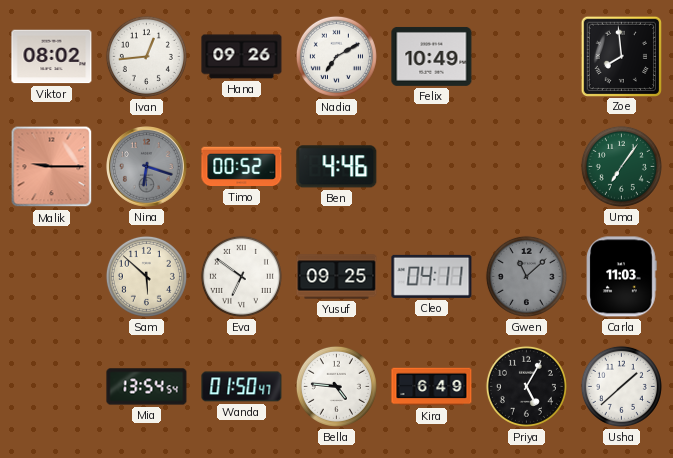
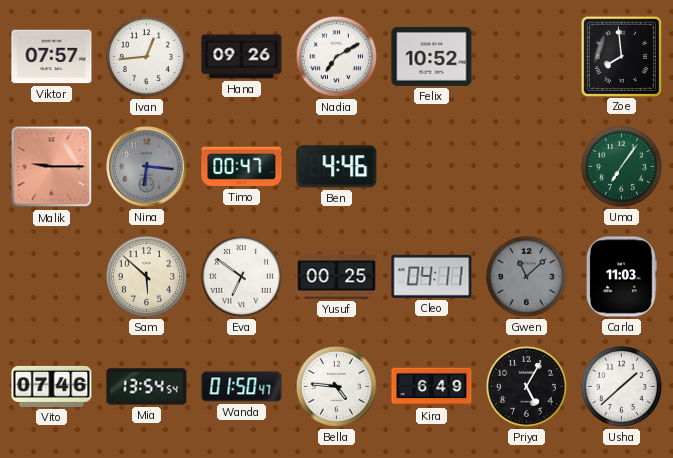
Viktor: 08:02 -> 07:57
Felix: 10:49 -> 10:52
Nina: 6:18 -> 6:16
Timo: 00:52 -> 00:47
Yusuf: 09:25 -> 00:25
Vito: none -> 07:46
